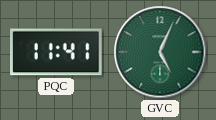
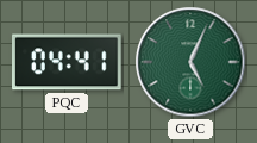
PQC: 11:41 -> 04:41
